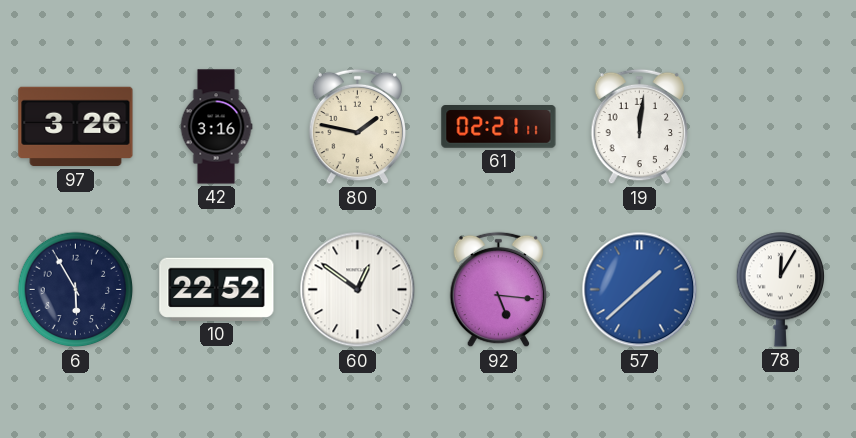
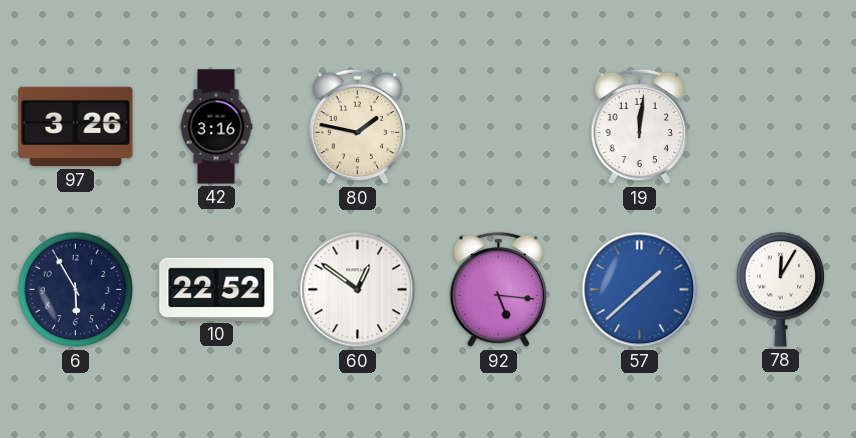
61: 02:21 -> none
